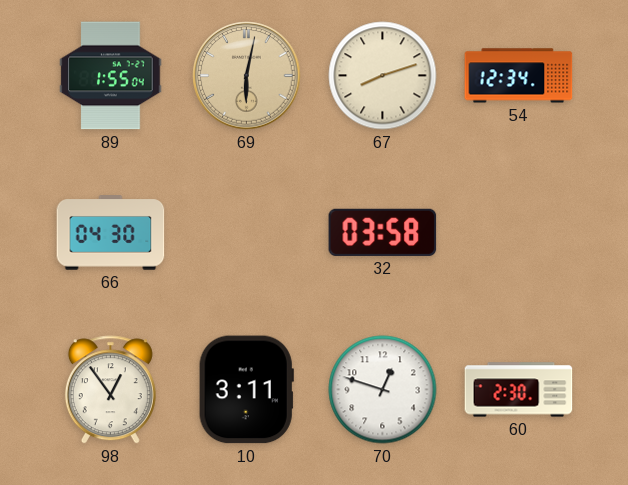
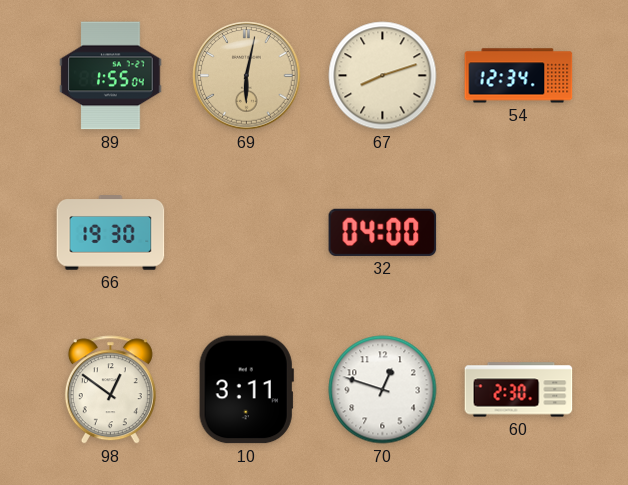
66: 04:30 -> 19:30
32: 03:58 -> 04:00
98: 12:54 -> 12:51
